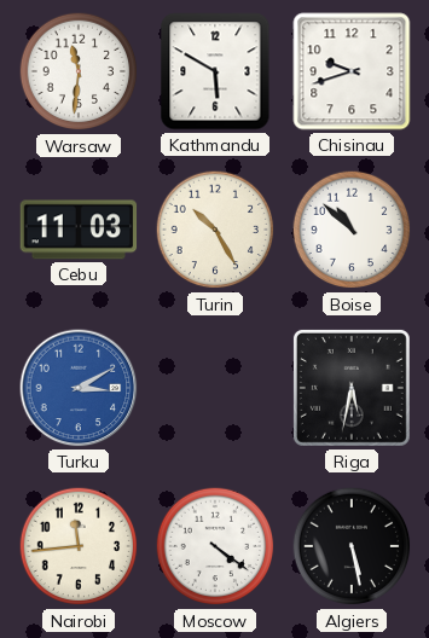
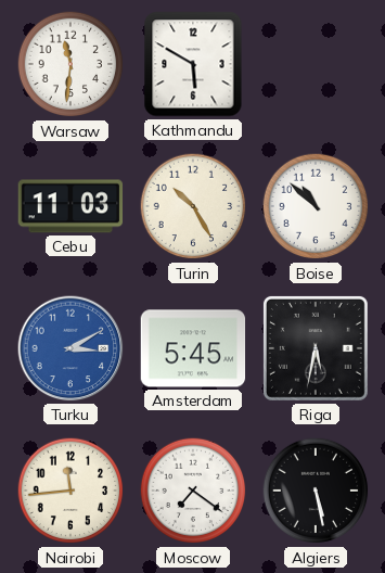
Chisinau: 9:42 -> none
Amsterdam: none -> 5:45
Moscow: 4:21 -> 7:21
